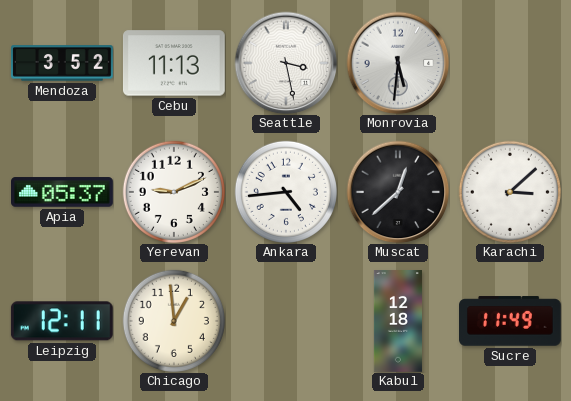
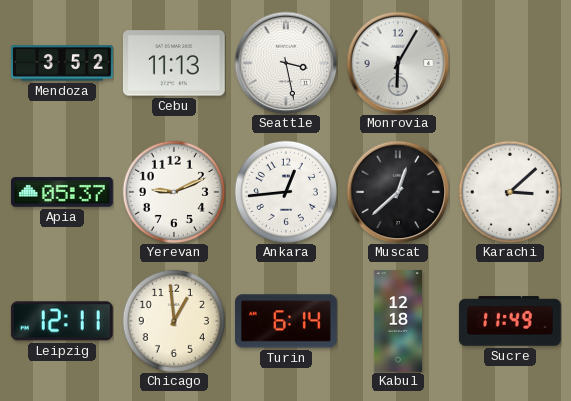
Monrovia: 5:31 -> 6:05
Ankara: 4:44 -> 12:44
Turin: none -> 6:14
